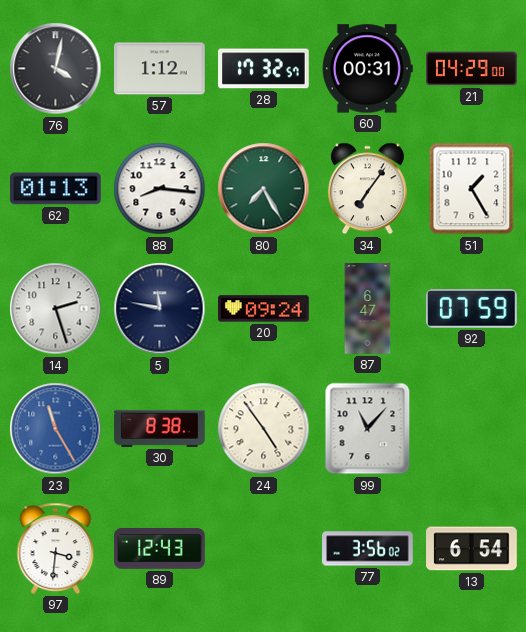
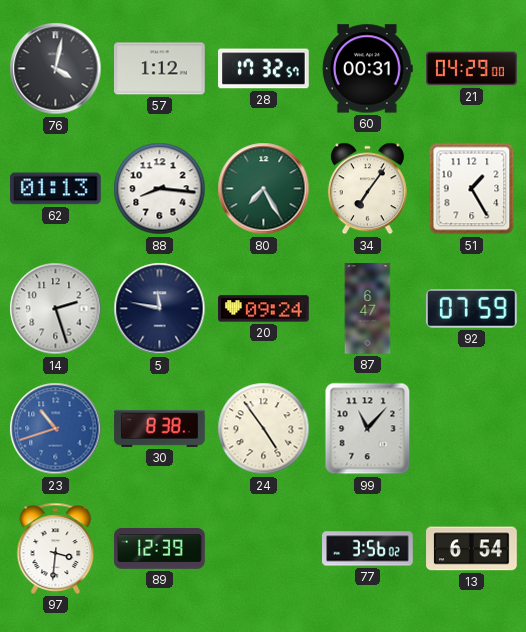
23: 11:25 -> 10:42
89: 12:43 -> 12:39
